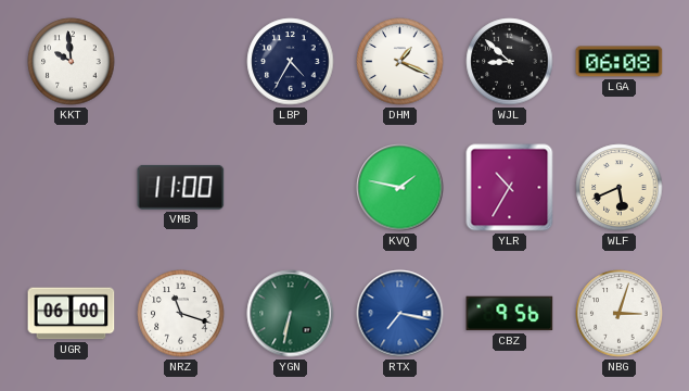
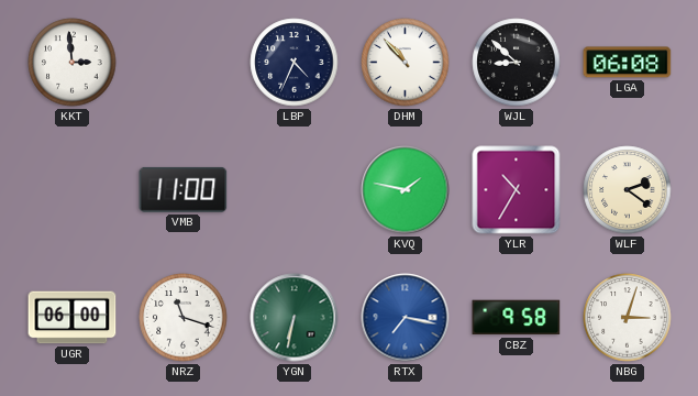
KKT: 9:59 -> 2:59
LBP: 4:35 -> 4:34
DHM: 1:19 -> 10:53
WLF: 5:41 -> 2:21
CBZ: 9:56 -> 9:58
